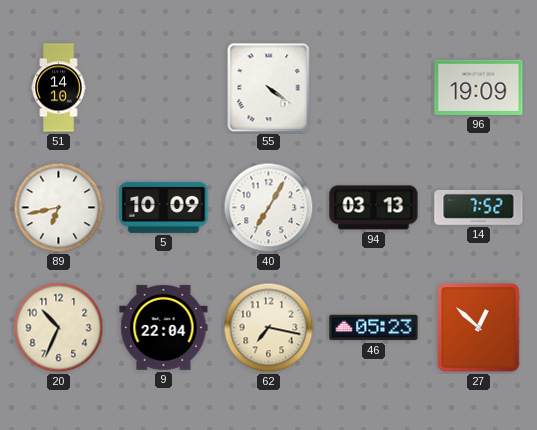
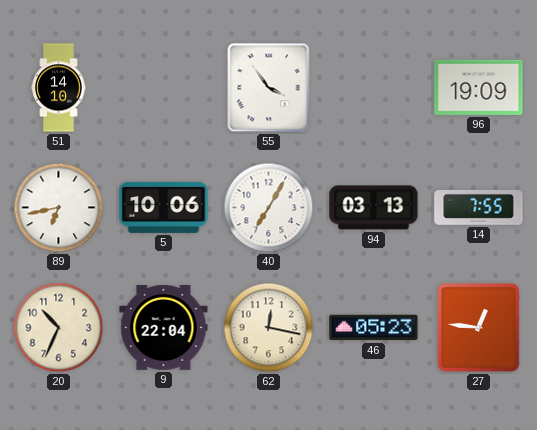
55: 4:21 -> 3:54
5: 10:09 -> 10:06
14: 7:52 -> 7:55
62: 7:17 -> 12:17
27: 12:52 -> 12:46
